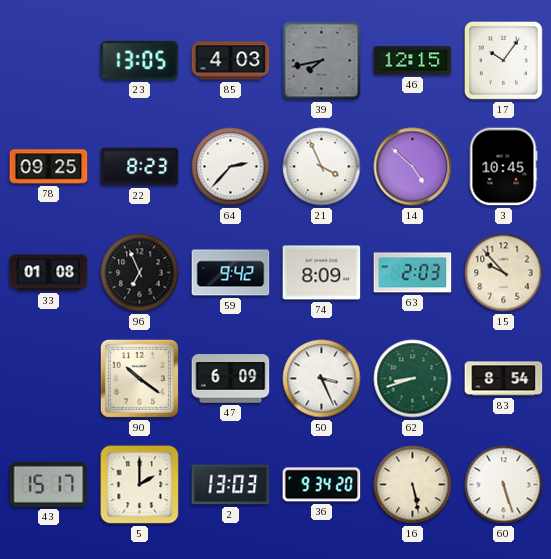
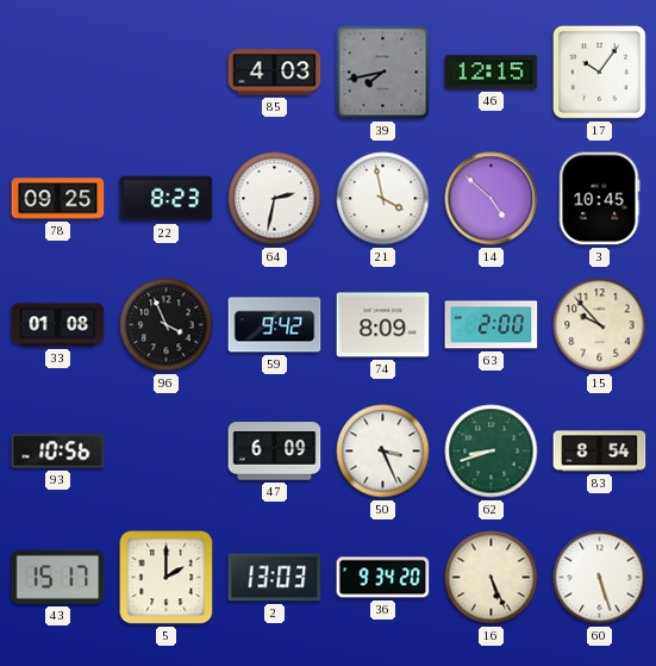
23: 13:05 -> none
64: 2:37 -> 2:32
21: 3:56 -> 3:58
96: 6:56 -> 3:56
63: 2:03 -> 2:00
93: none -> 10:56
90: 10:21 -> none
16: 5:28 -> 5:26
